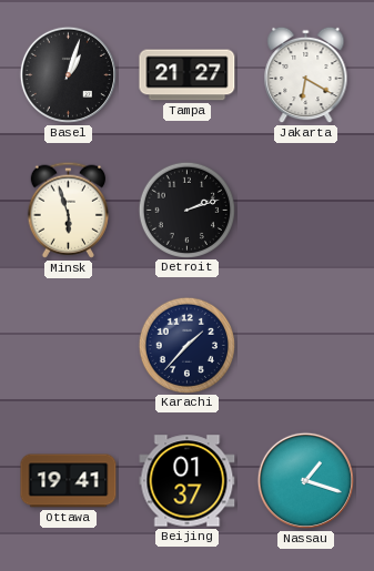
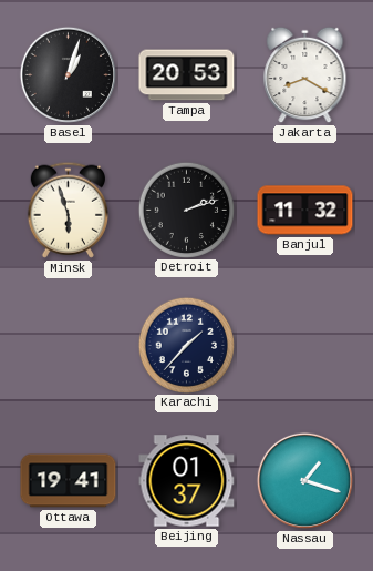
Tampa: 21:27 -> 20:53
Jakarta: 6:20 -> 8:20
Banjul: none -> 11:32
